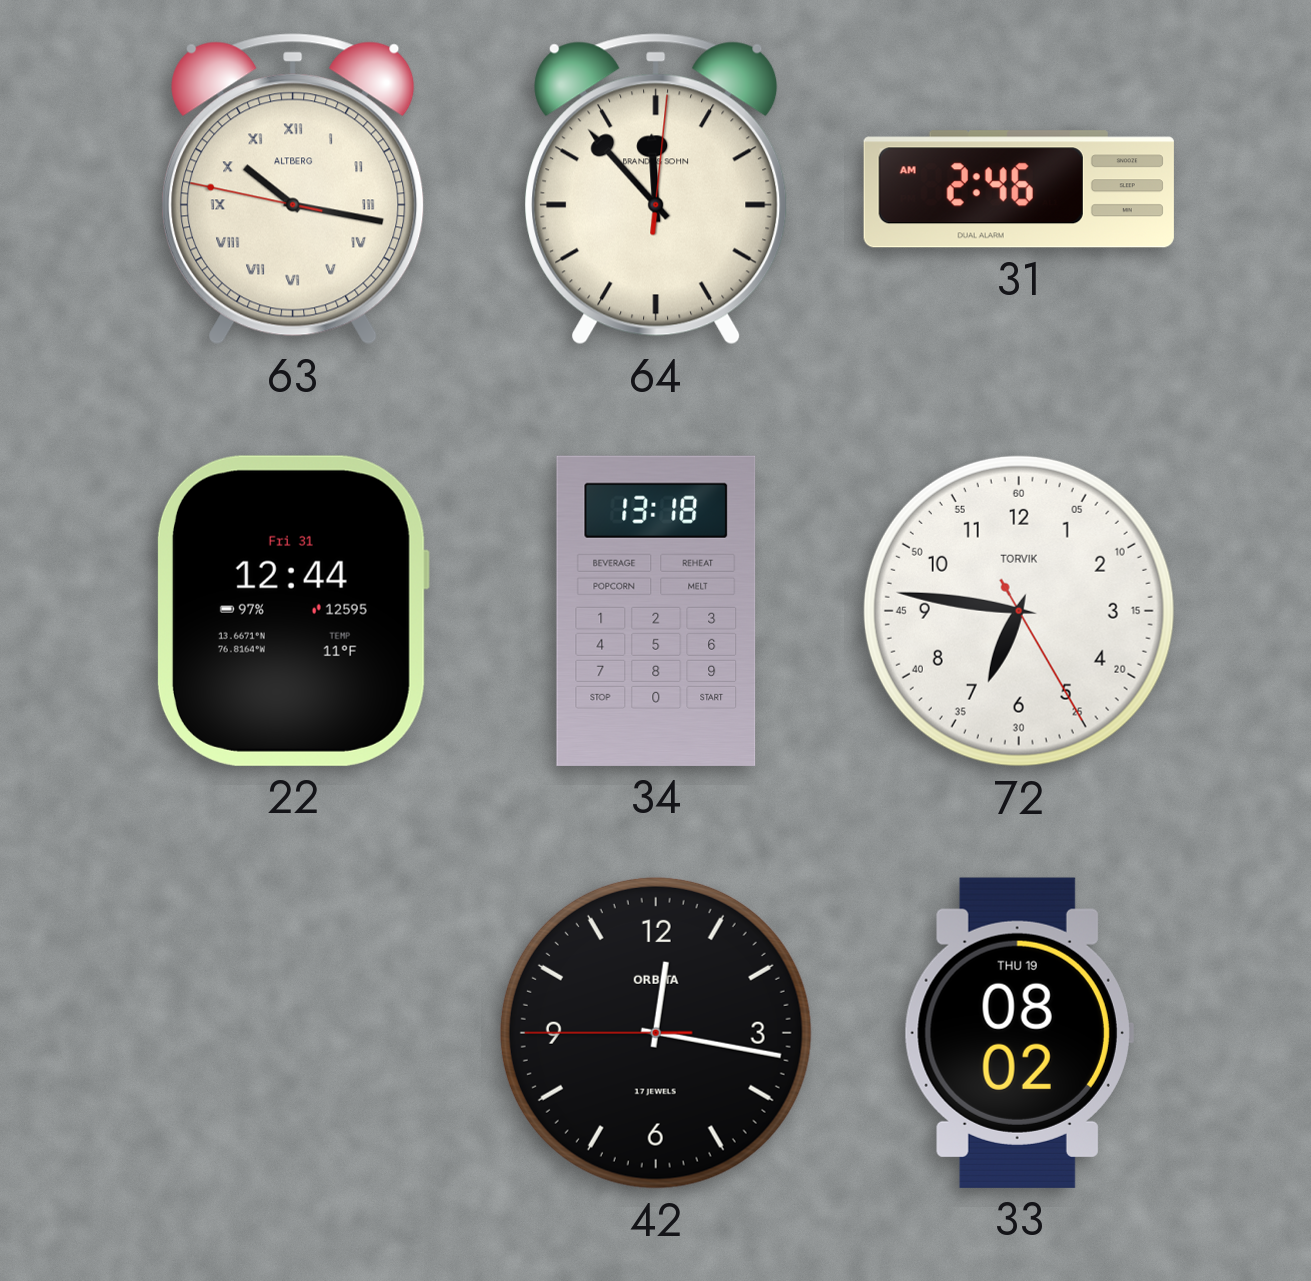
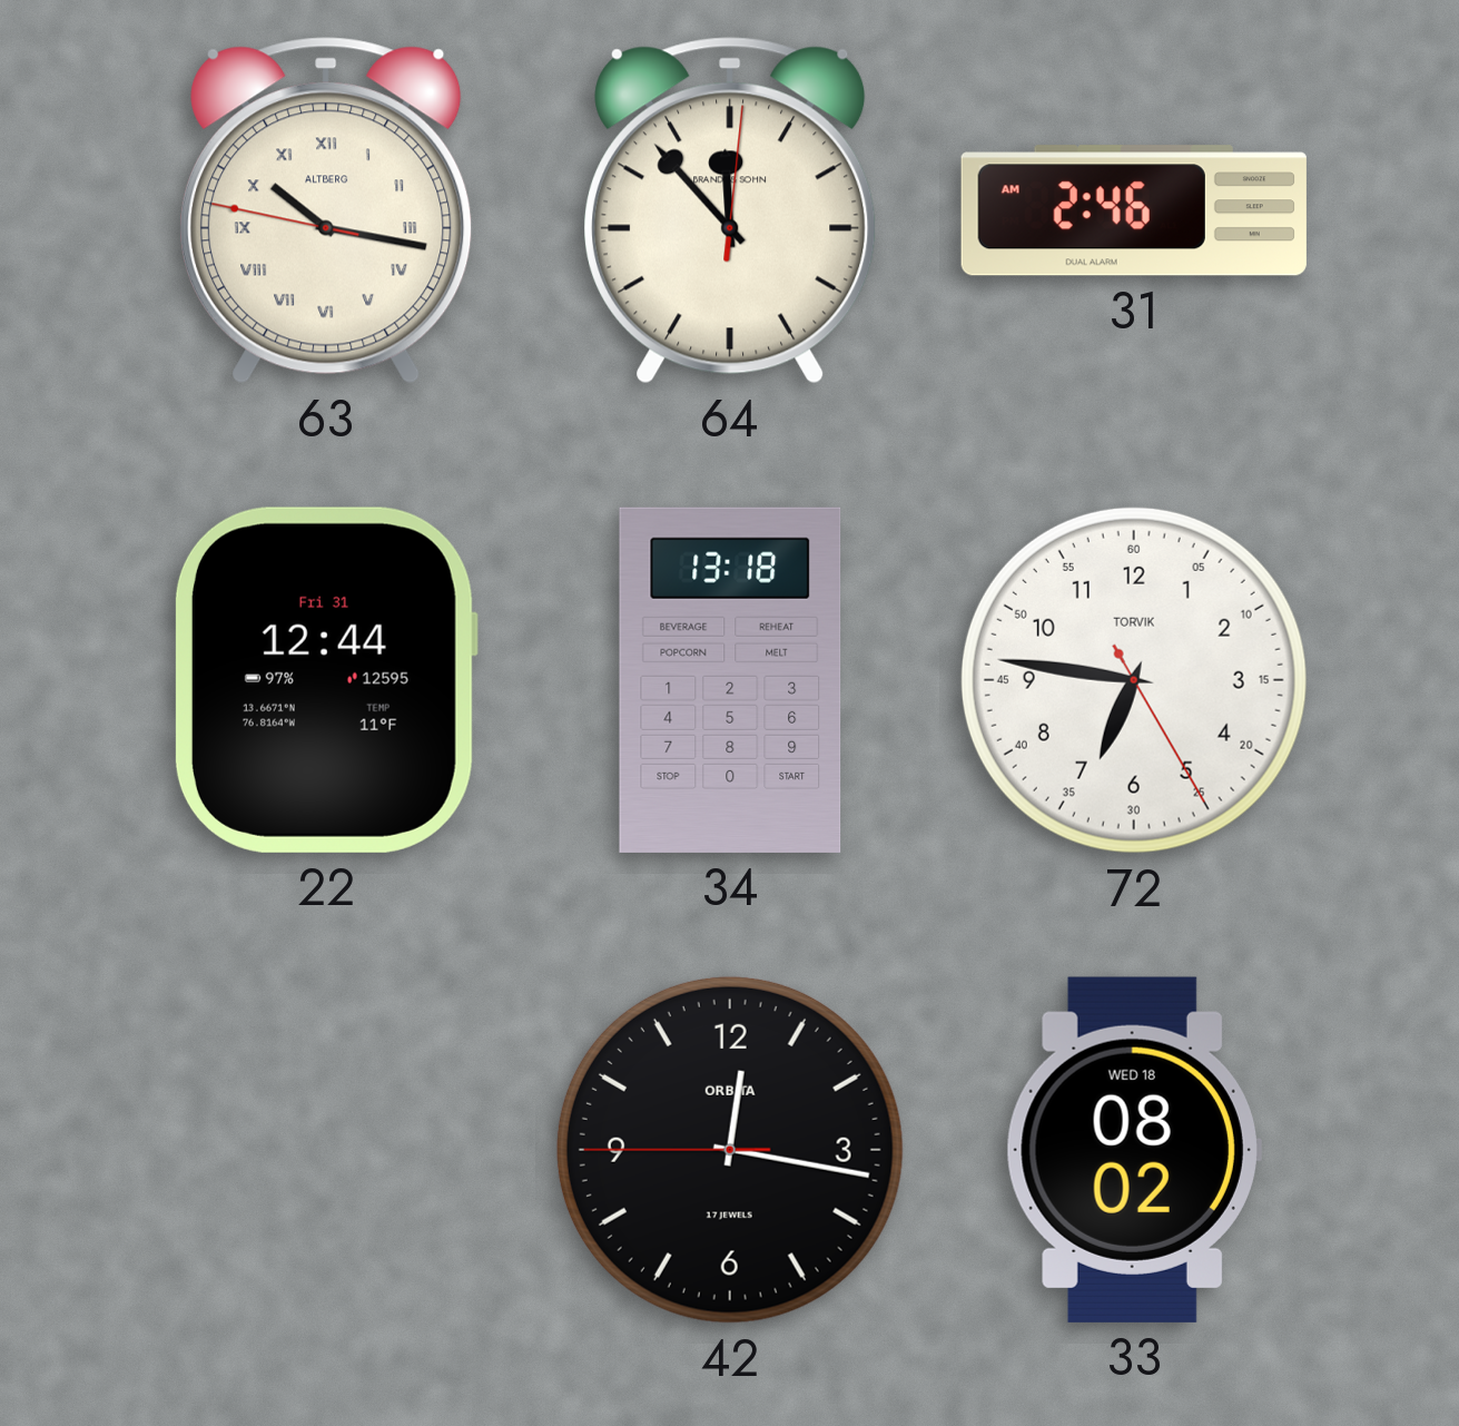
33 date: THU 19 -> WED 18
